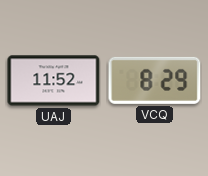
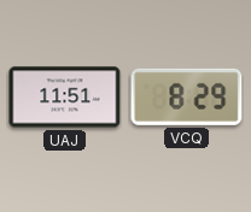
UAJ: 11:52 -> 11:51
